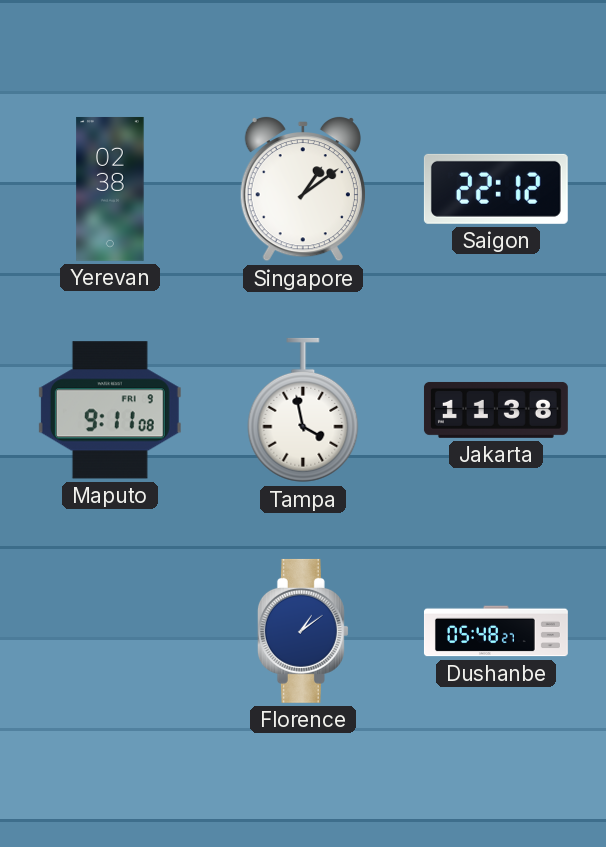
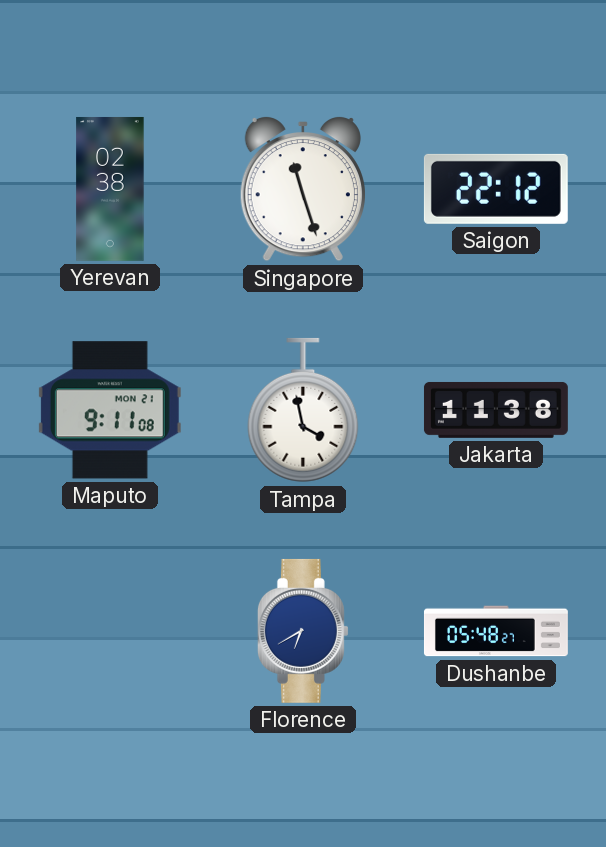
Singapore: 1:09 -> 11:27
Maputo date: FRI 9 -> MON 21
Florence: 1:09 -> 6:40
